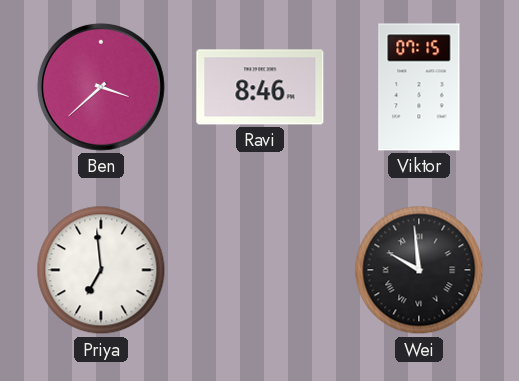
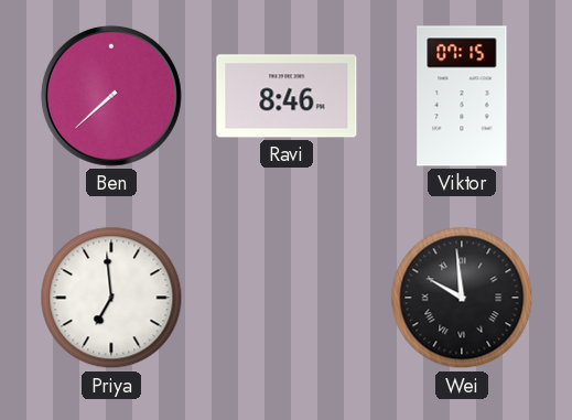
Ben: 3:38 -> 7:38
